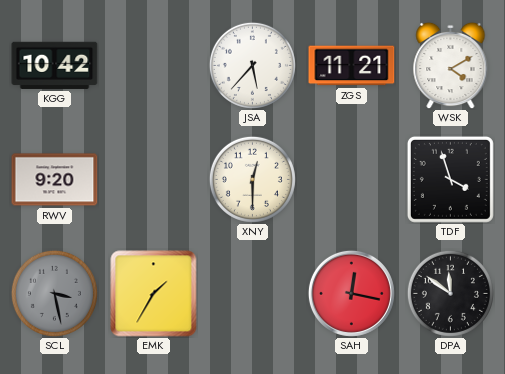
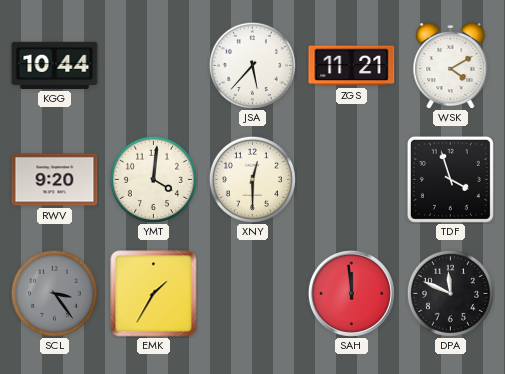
KGG: 10:42 -> 10:44
YMT: none -> 4:01
SCL: 3:28 -> 3:24
SAH: 12:17 -> 11:59
DPA: 11:51 -> 11:49
